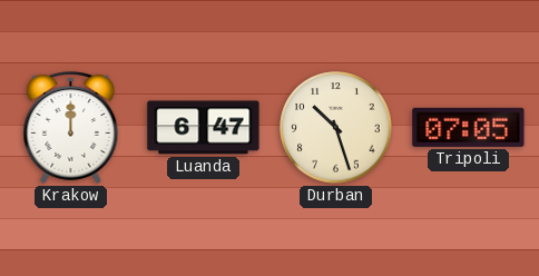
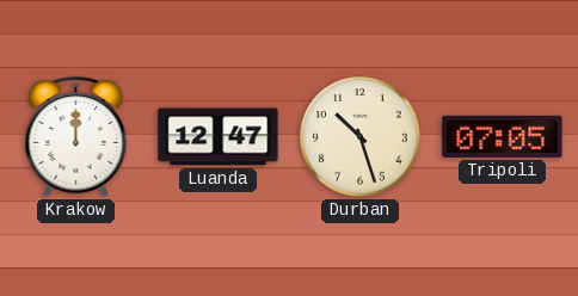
Luanda: 6:47 -> 12:47
